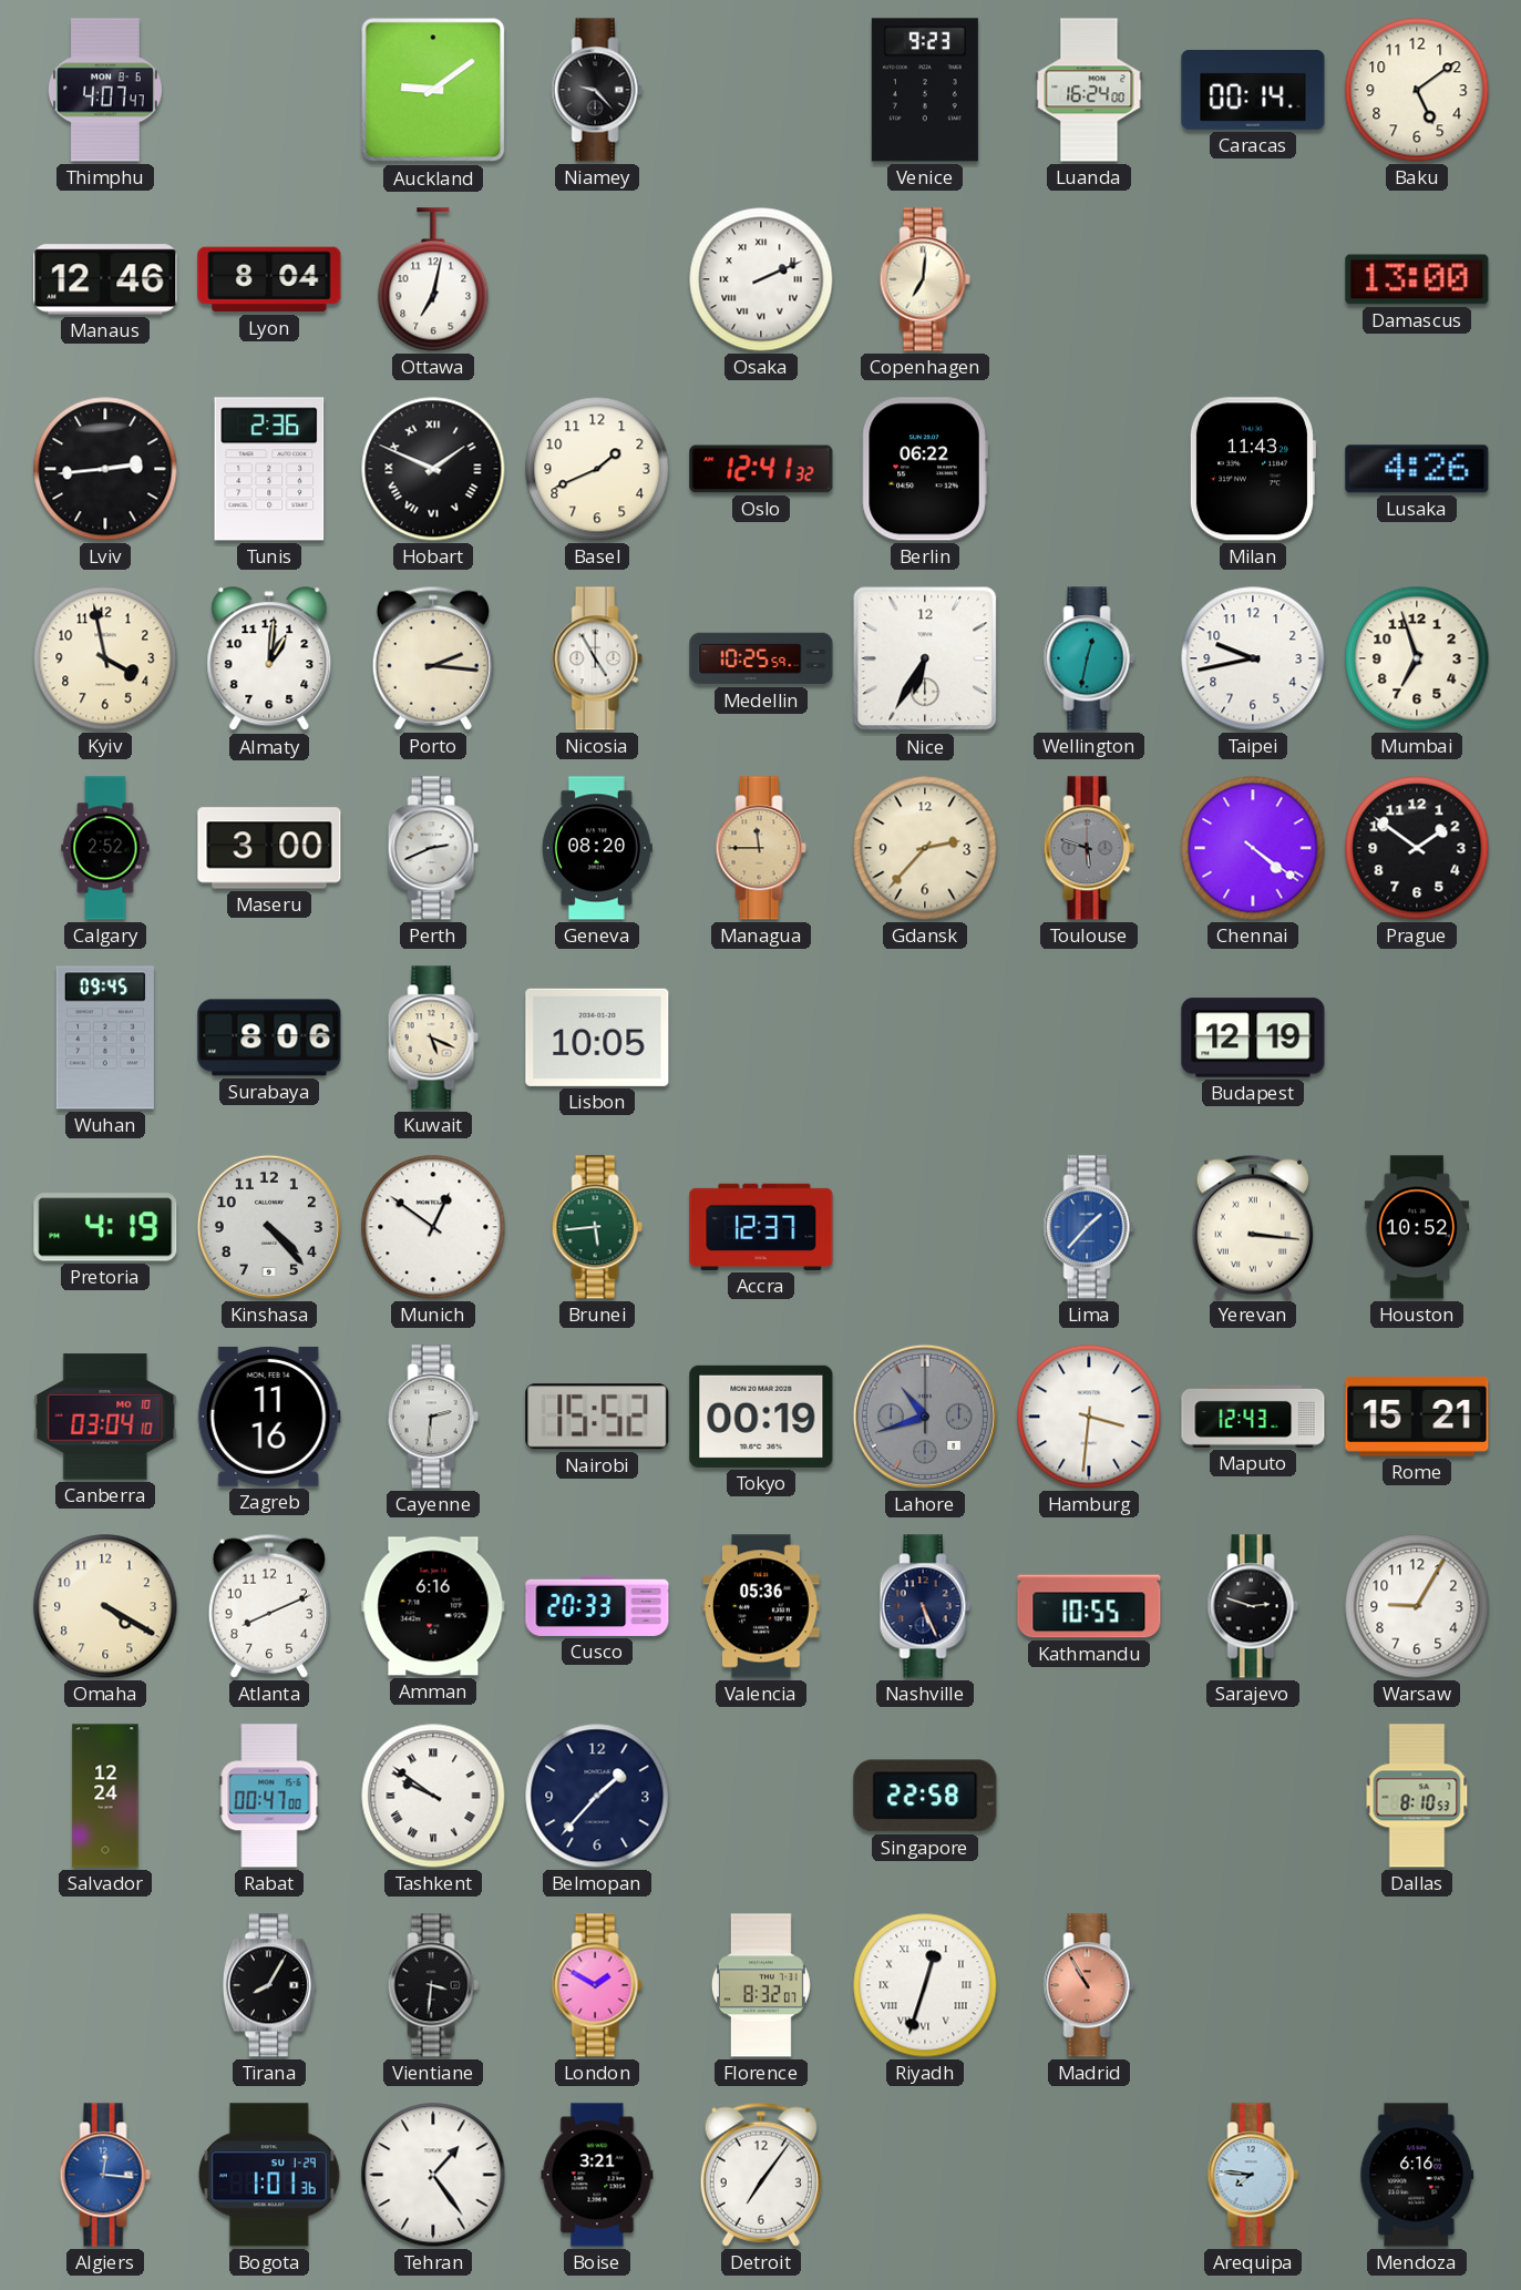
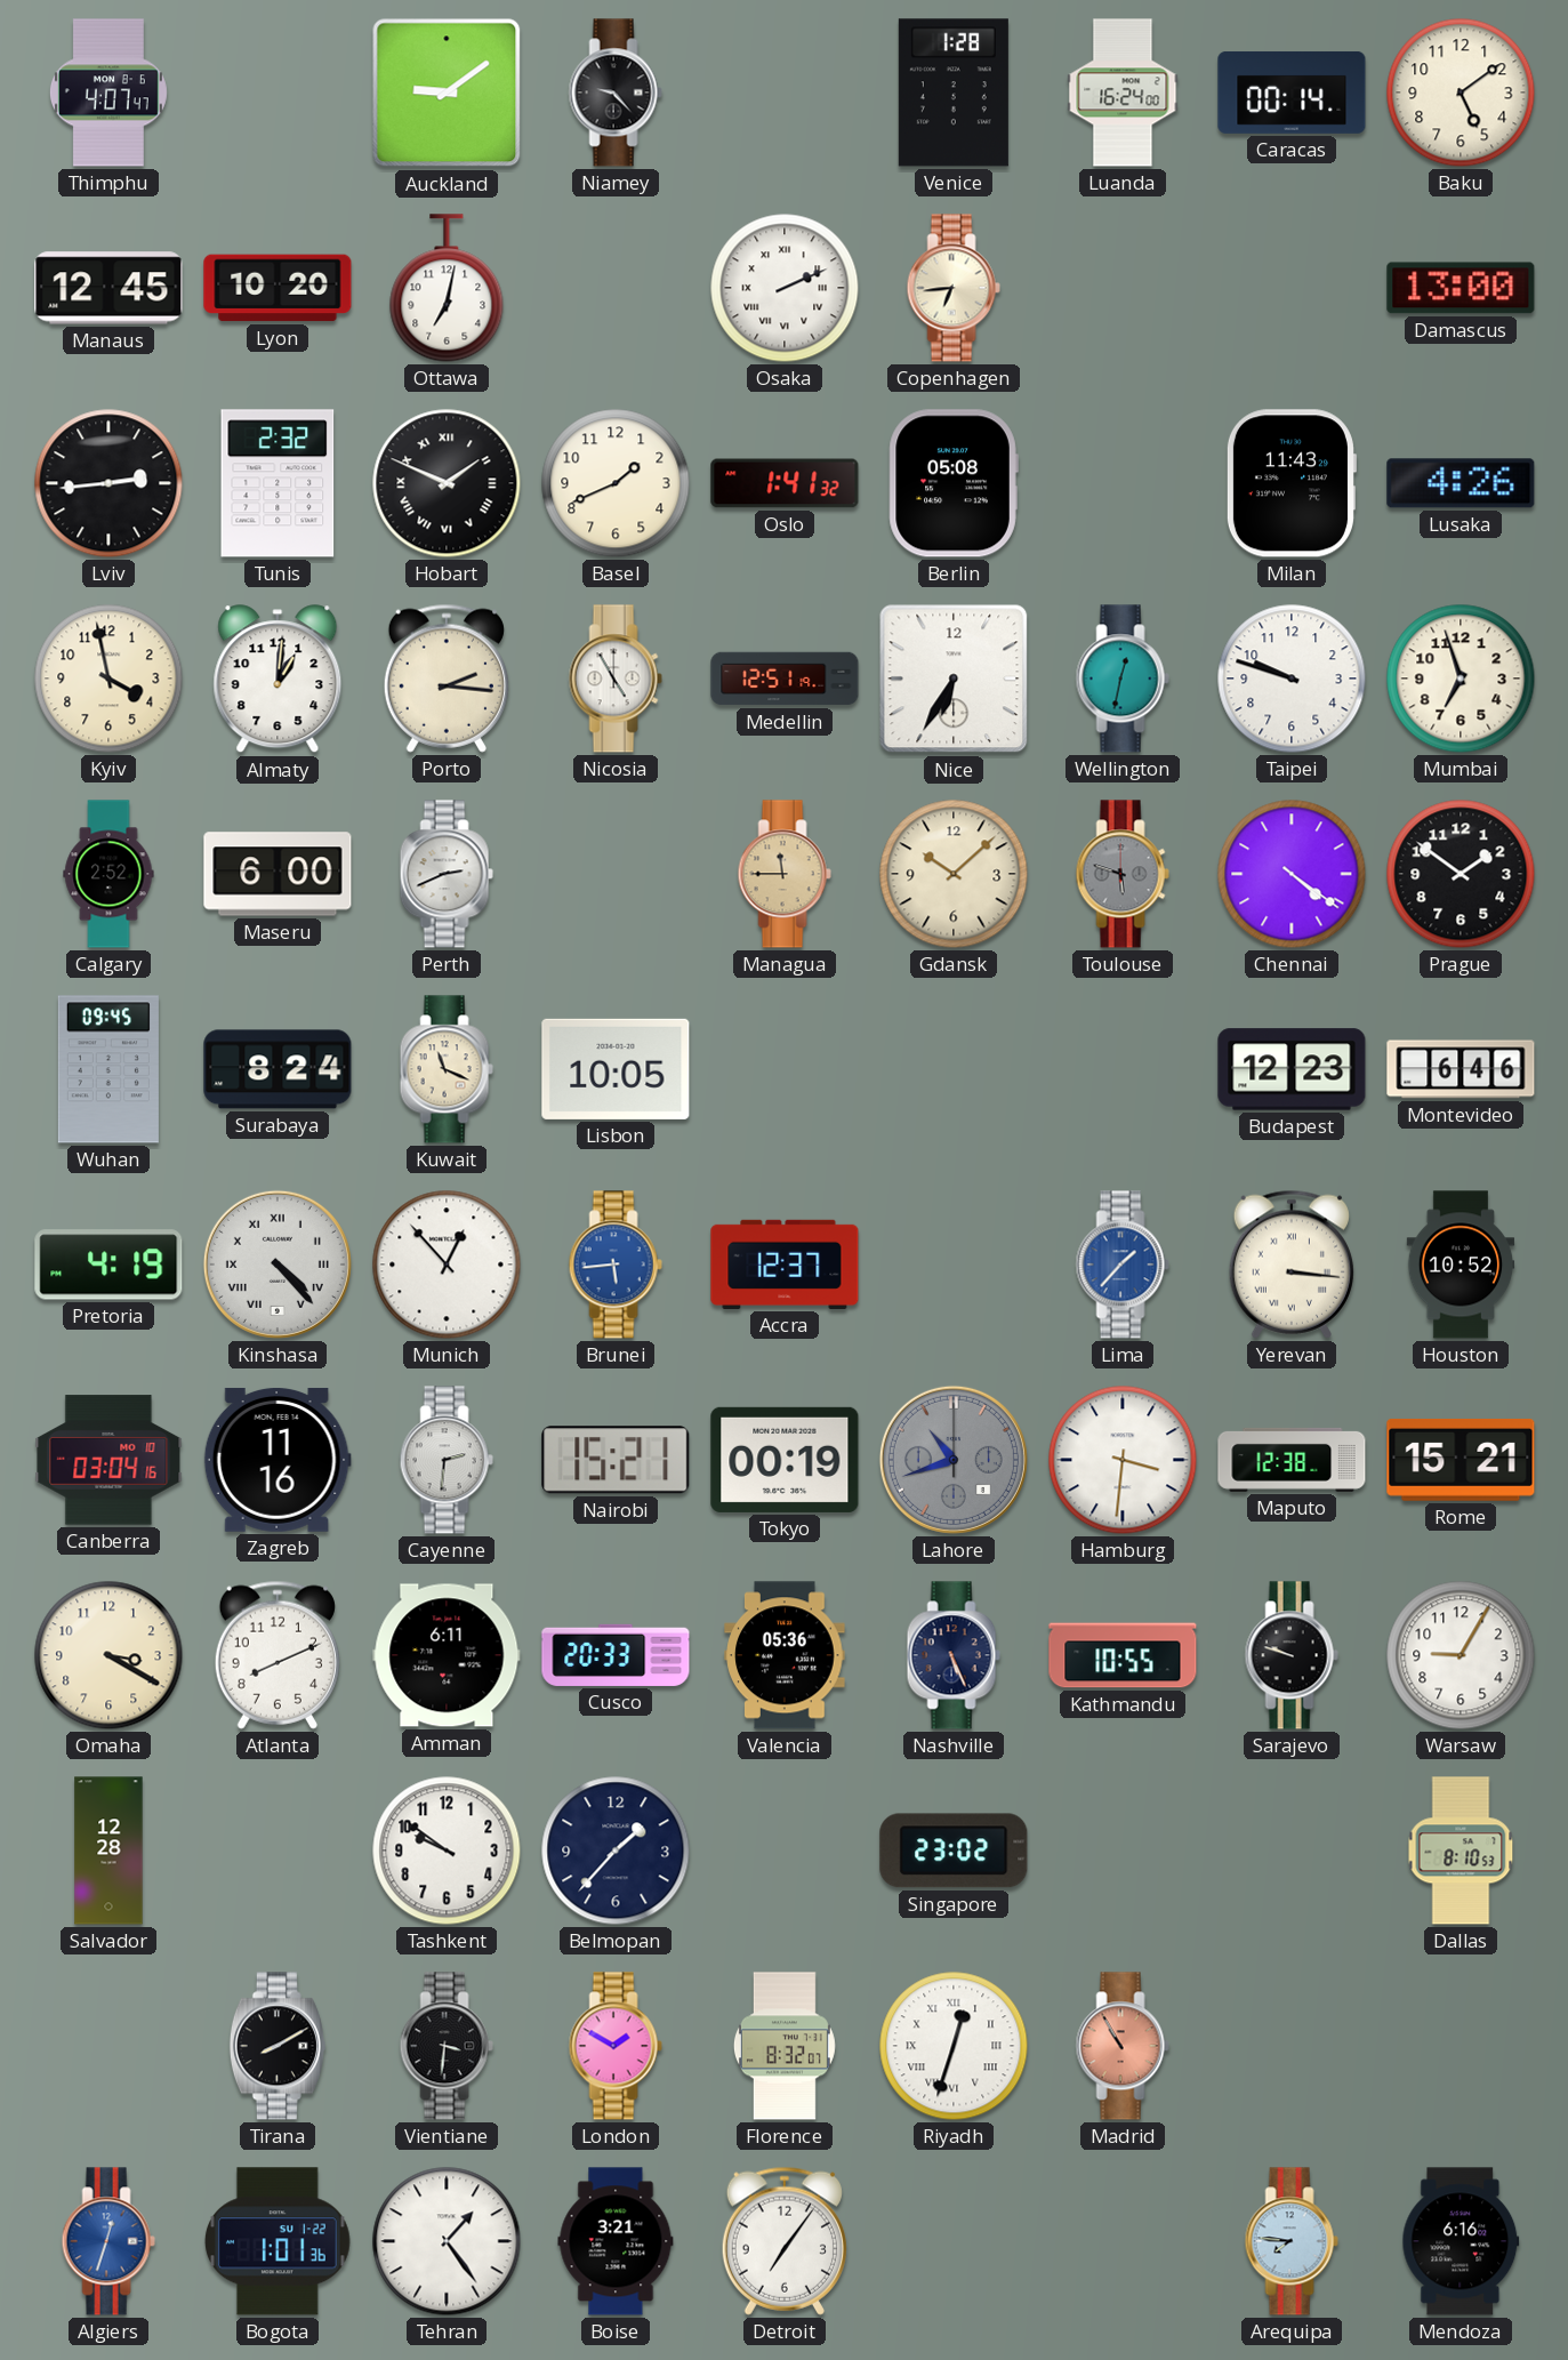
Venice: 9:23 -> 1:28
Manaus: 12:46 -> 12:45
Lyon: 8:04 -> 10:20
Copenhagen: 7:01 -> 6:44
Tunis: 2:36 -> 2:32
Oslo: 12:41 -> 1:41
Berlin: 06:22 -> 05:08
Medellin: 10:25 -> 12:51
Taipei: 9:43 -> 9:48
Maseru: 3:00 -> 6:00
Geneva: 08:20 -> none
Gdansk: 2:37 -> 10:08
Surabaya: 8:06 -> 8:24
Kuwait: 5:19 -> 11:19
Budapest: 12:19 -> 12:23
Montevideo: none -> 6:46
Kinshasa numerals: Arabic -> Roman
Munich: 12:51 -> 12:53
Brunei dial: green -> blue
Canberra: 03:04:10 -> 03:04:16
Nairobi: 15:52 -> 15:21
Maputo: 12:43 -> 12:38
Omaha: 4:20 -> 3:20
Amman: 6:16 -> 6:11
Sarajevo: 2:48 -> 9:48
Salvador: 12:24 -> 12:28
Rabat: 00:47 -> none
Tashkent numerals: Roman -> Arabic
Singapore: 22:58 -> 23:02
Tirana: 8:05 -> 8:10
Algiers: 12:16 -> 12:33
Bogota date: SU 1-29 -> SU 1-22
